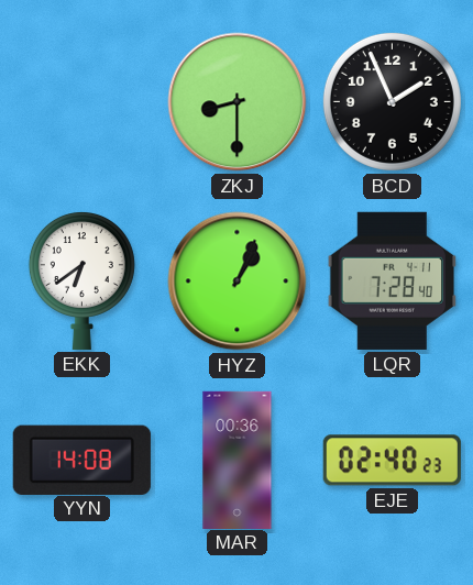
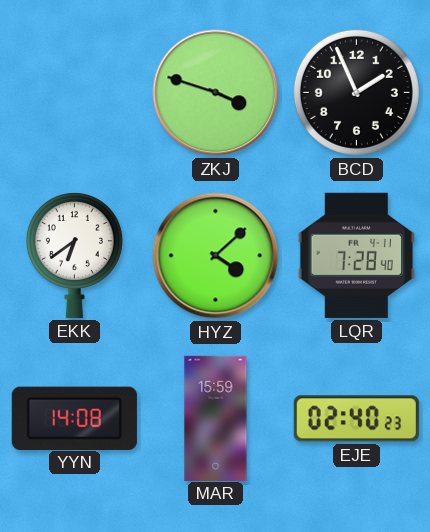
ZKJ: 8:30 -> 3:48
HYZ: 1:04 -> 4:08
MAR: 00:36 -> 15:59
